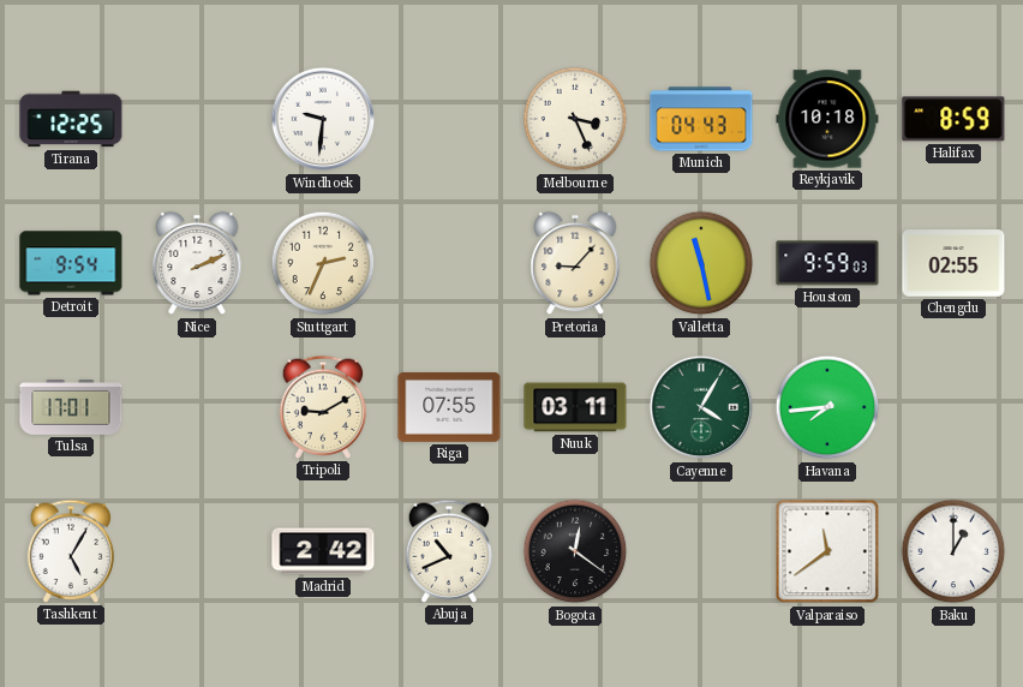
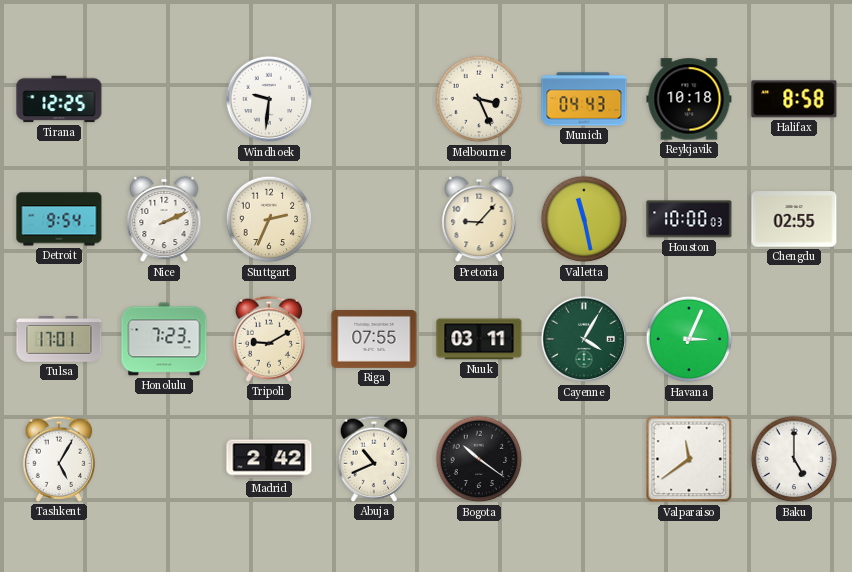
Halifax: 8:59 -> 8:58
Houston: 9:59 -> 10:00
Honolulu: none -> 7:23
Havana: 7:44 -> 3:04
Bogota: 12:21 -> 10:21
Baku: 1:00 -> 5:00
